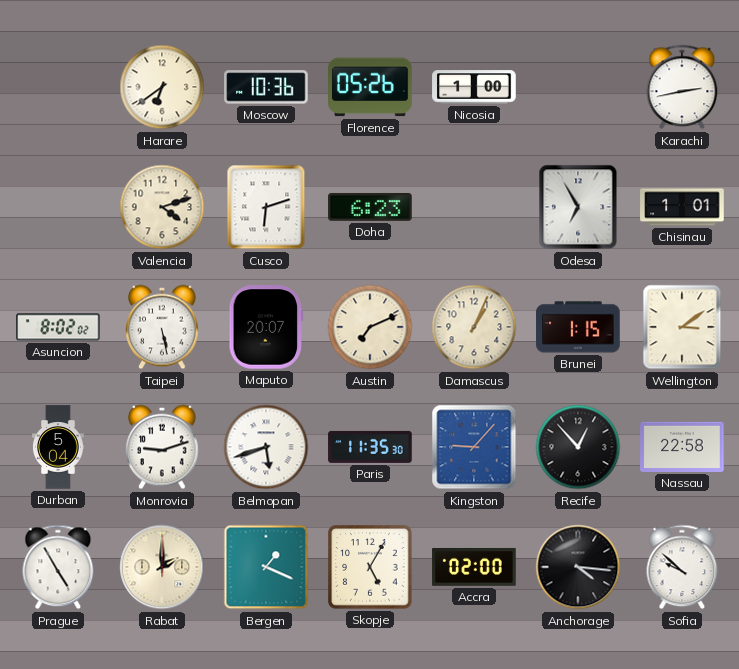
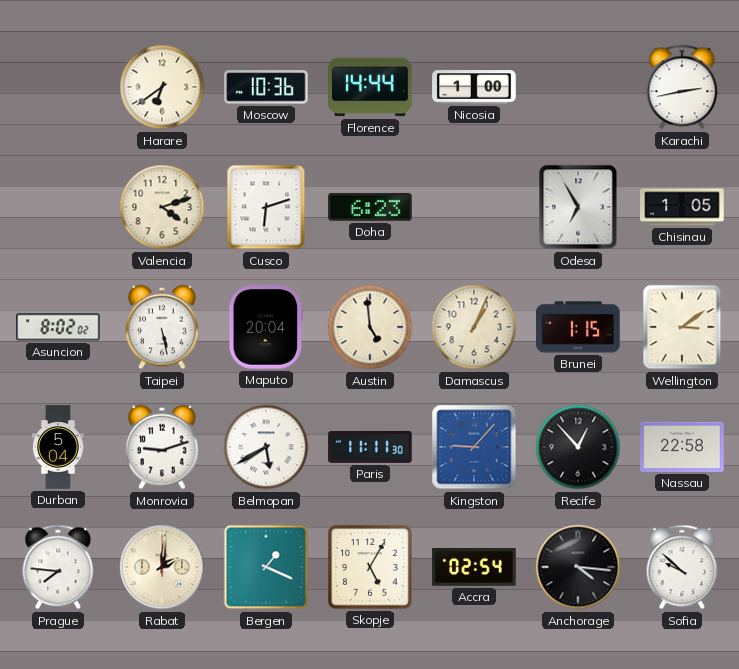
Florence: 05:26 -> 14:44
Chisinau: 1:01 -> 1:05
Maputo: 20:07 -> 20:04
Austin: 7:11 -> 4:59
Belmopan: 5:42 -> 5:40
Paris: 11:35 -> 11:11
Prague: 4:55 -> 7:46
Rabat: 2:00 -> 2:01
Accra: 02:00 -> 02:54
